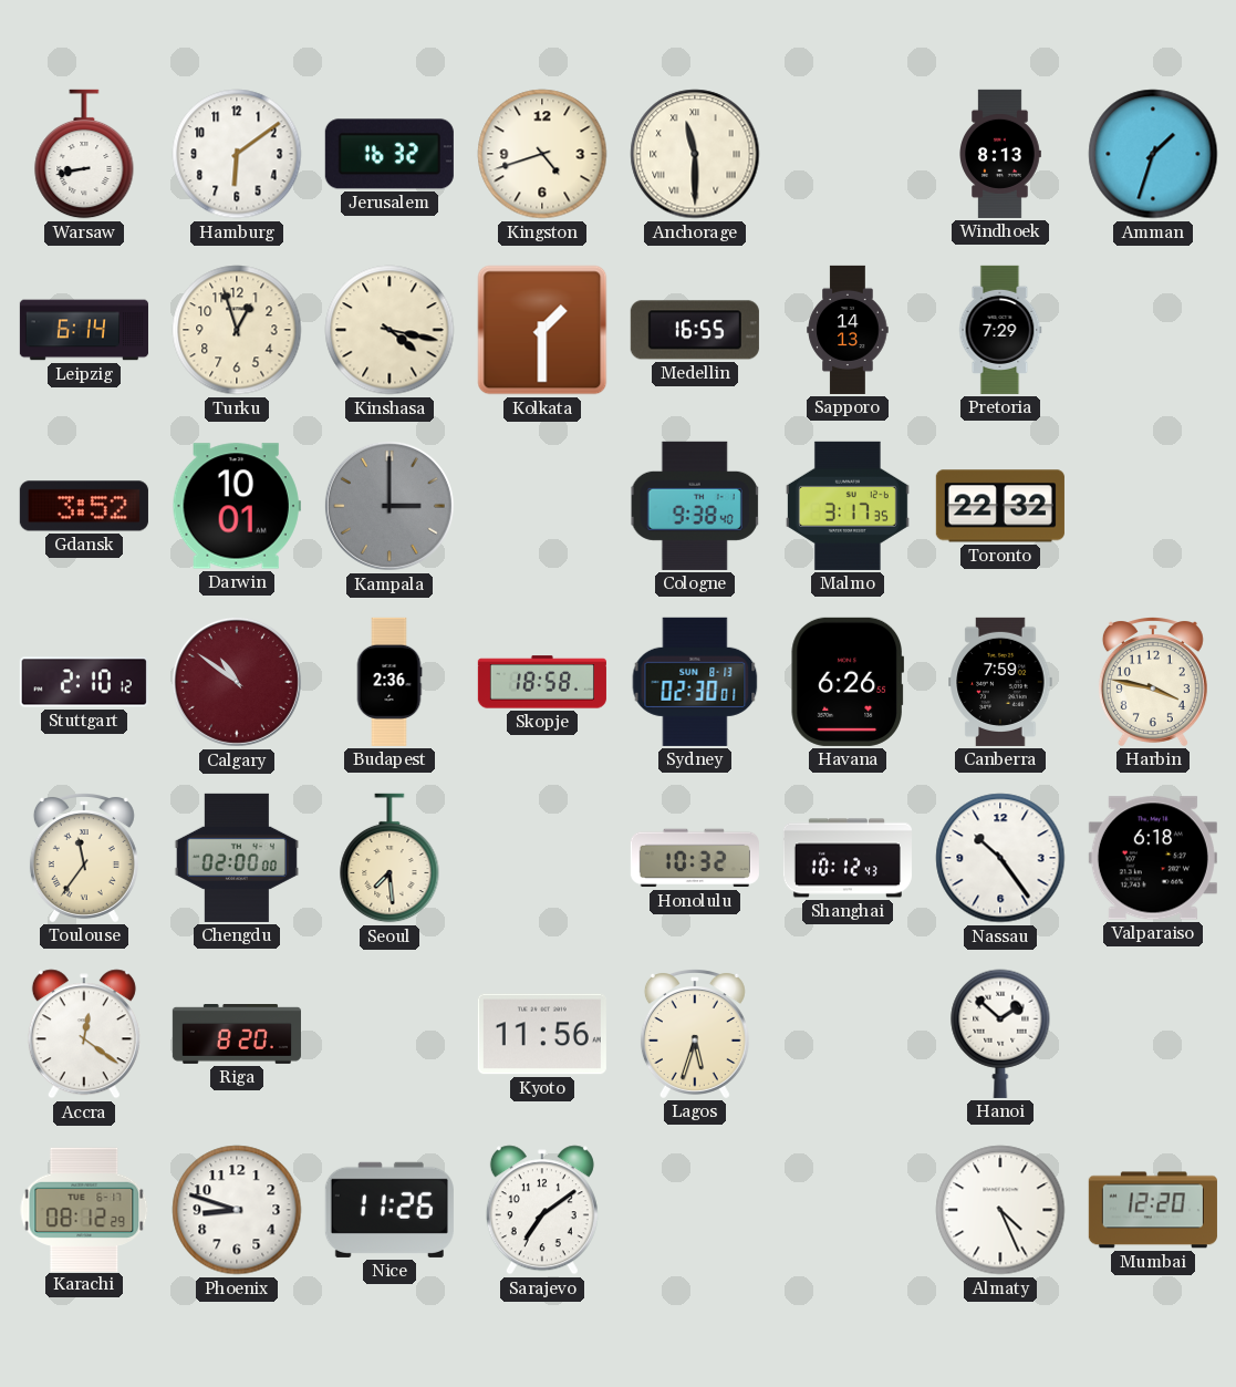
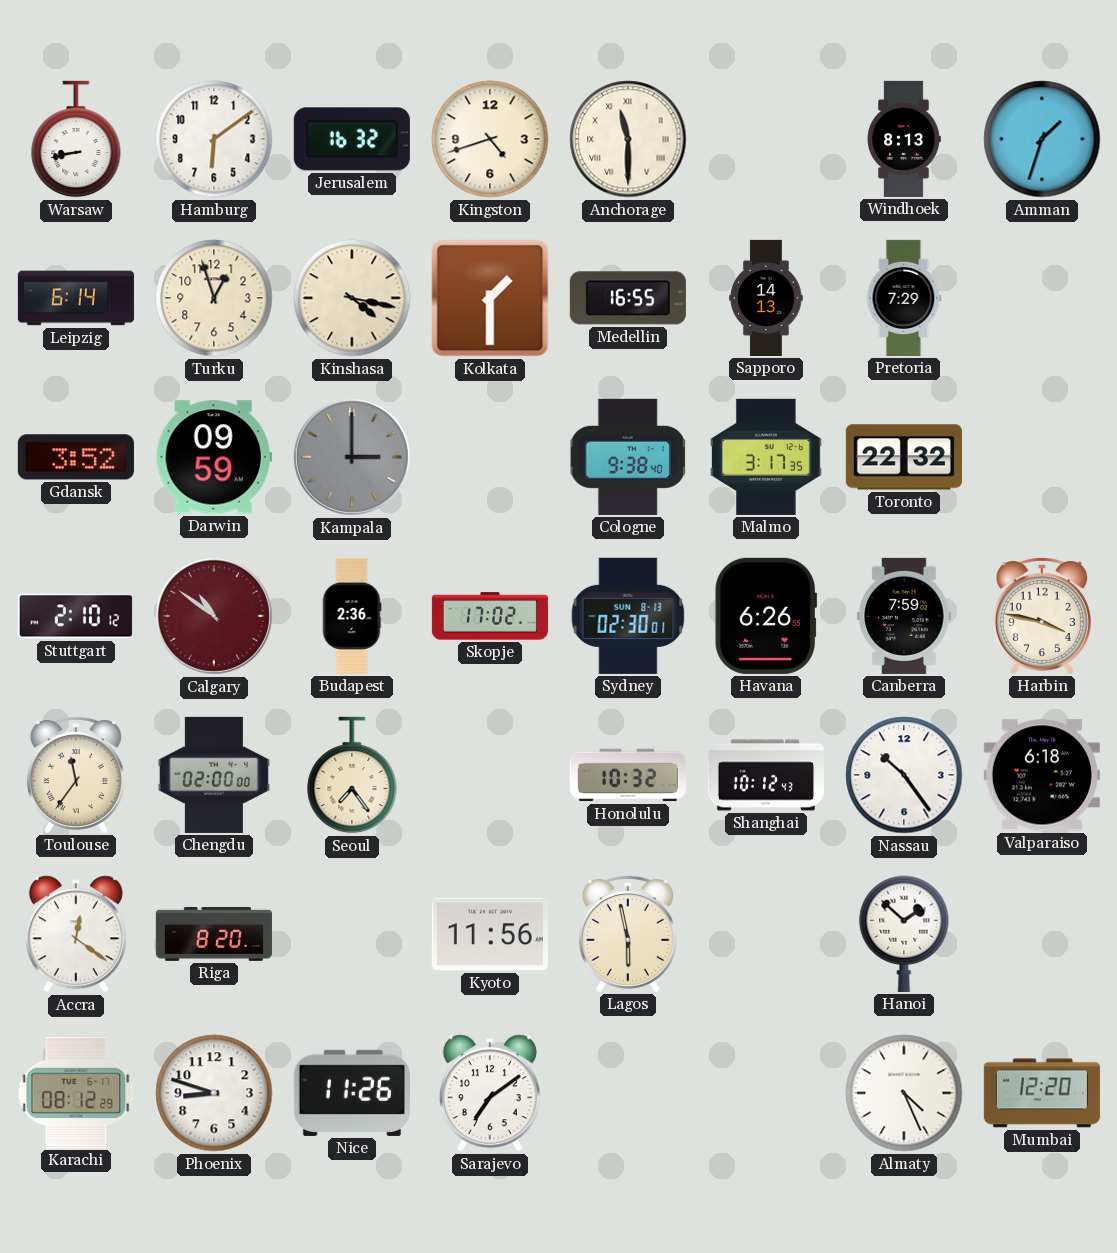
Darwin: 10:01 -> 09:59
Skopje: 18:58 -> 17:02
Seoul: 7:29 -> 7:24
Lagos: 5:33 -> 5:58
